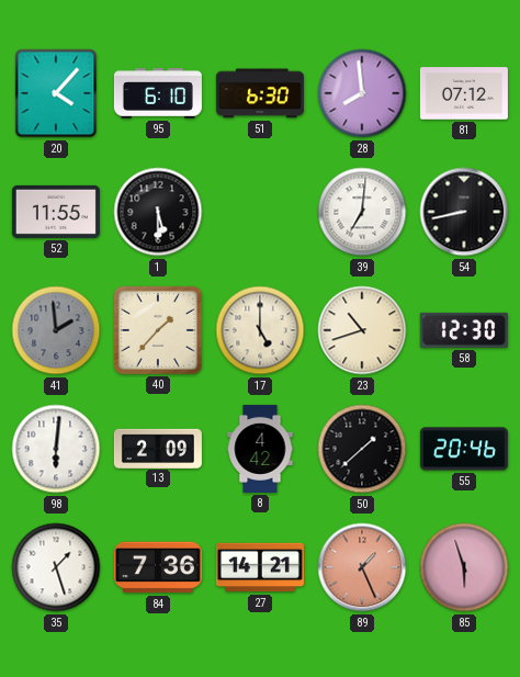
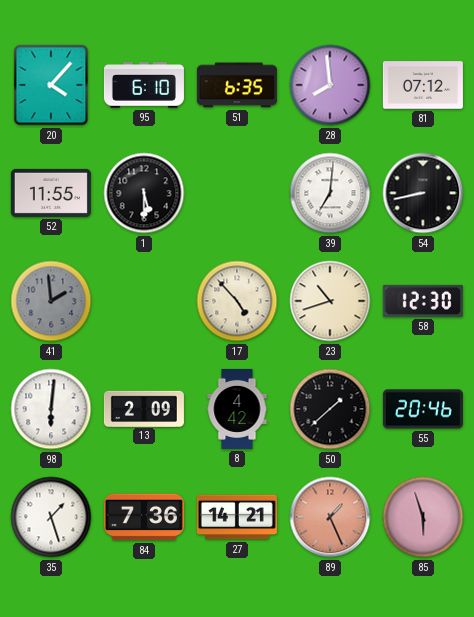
51: 6:30 -> 6:35
40: 1:37 -> none
17: 5:00 -> 4:53
